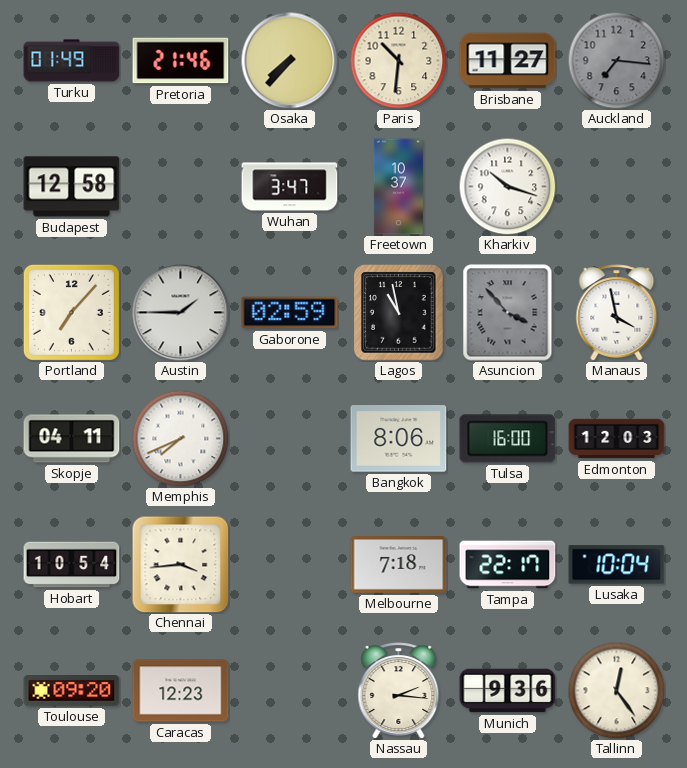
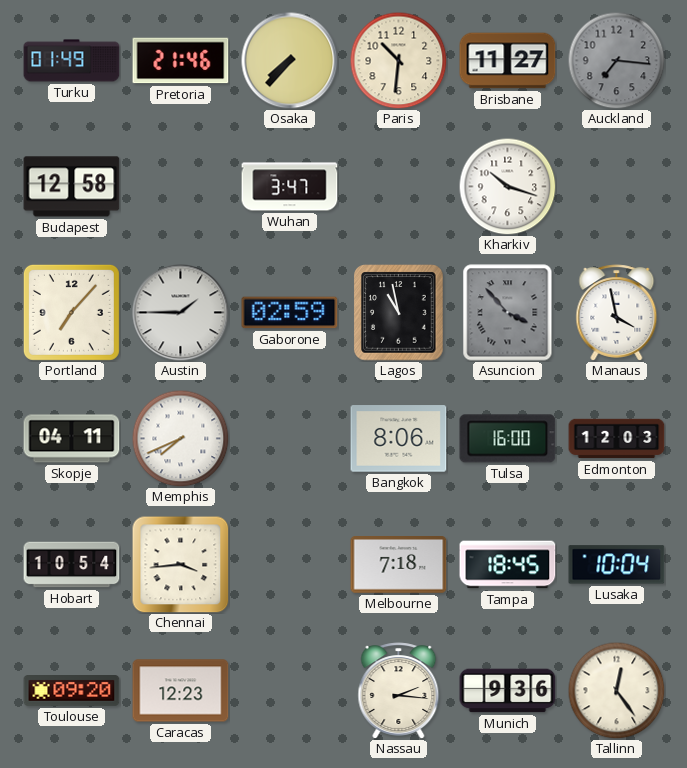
Freetown: 10:37 -> none
Tampa: 22:17 -> 18:45
